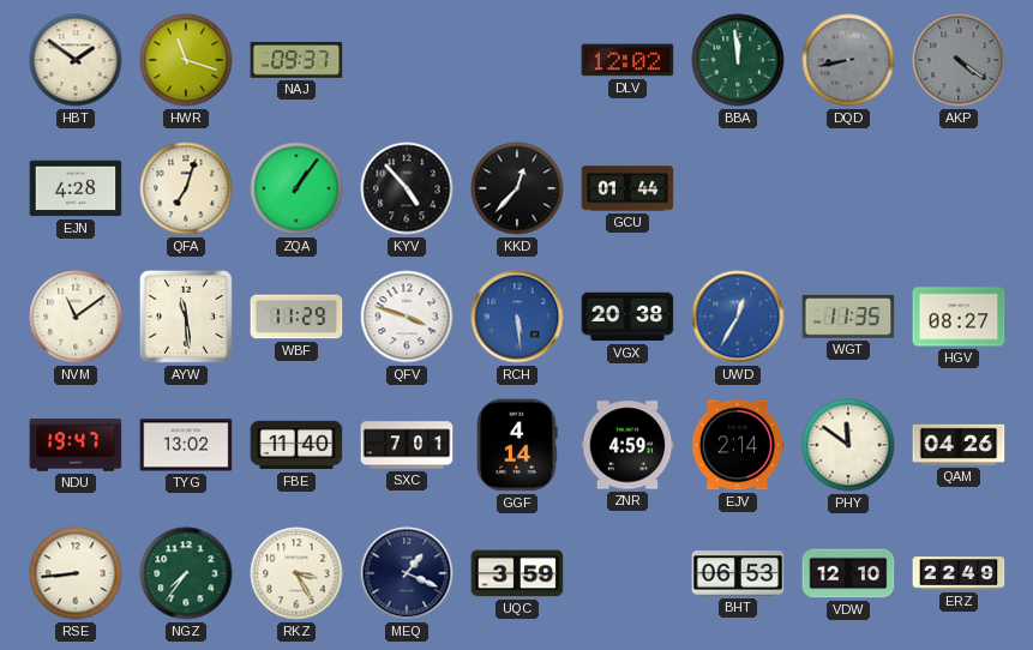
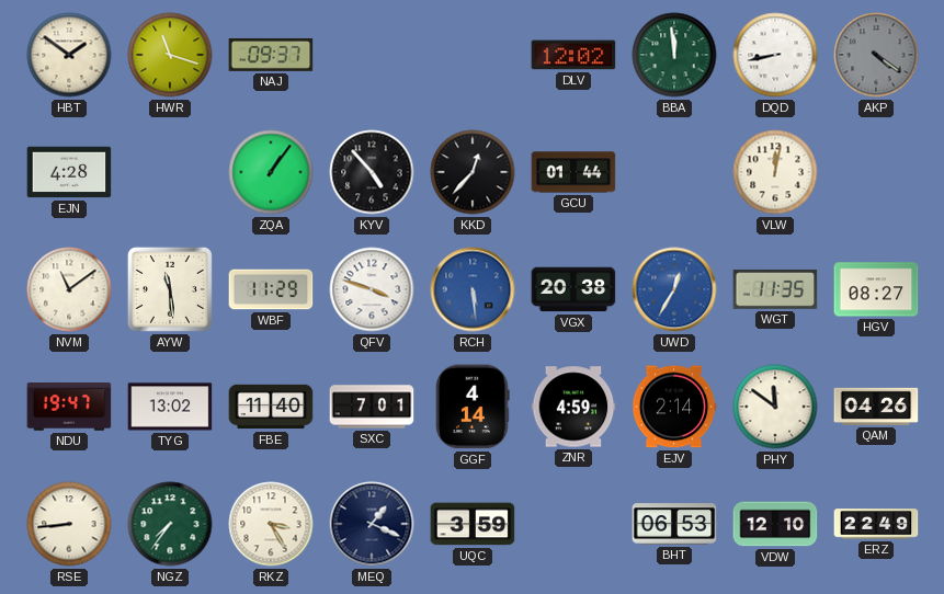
DQD dial: grey -> white
QFA: 7:03 -> none
VLW: none -> 12:02
